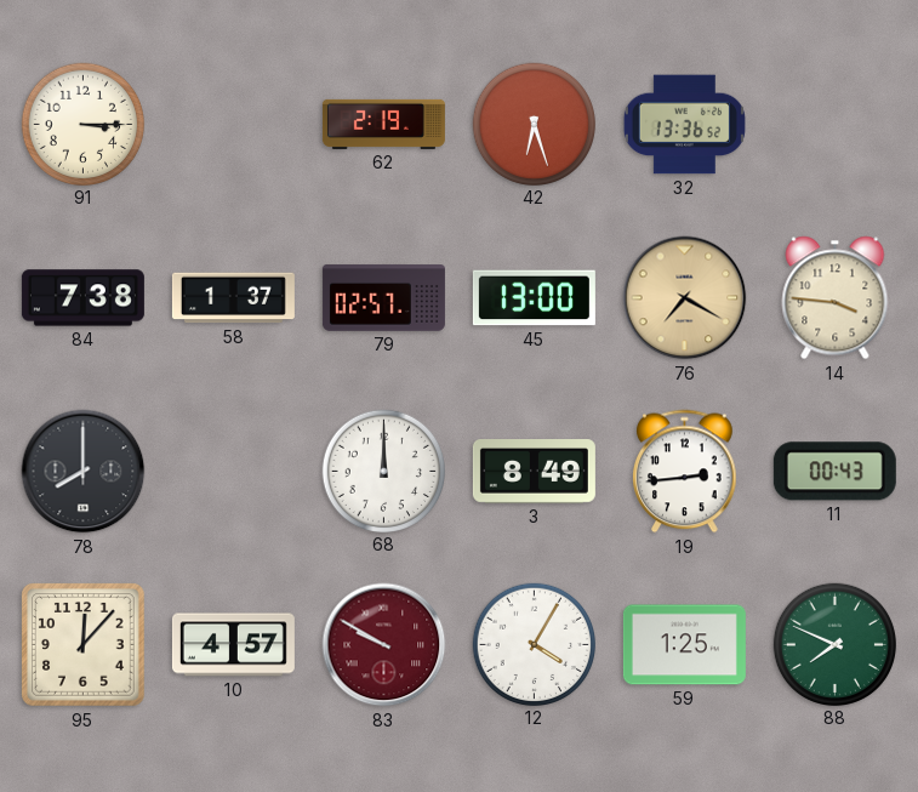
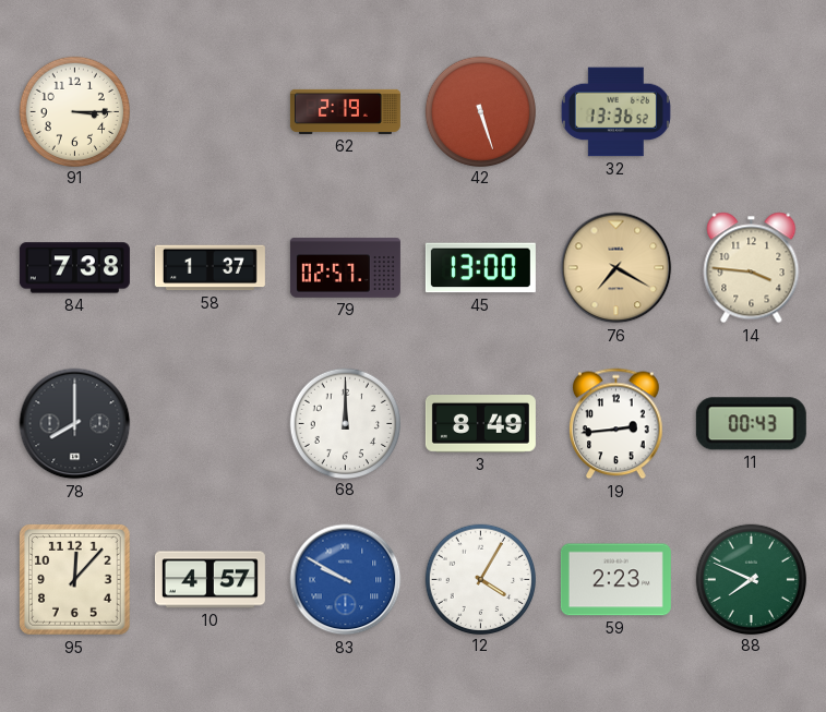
42: 6:27 -> 5:27
83 dial: burgundy -> blue
59: 1:25 -> 2:23
